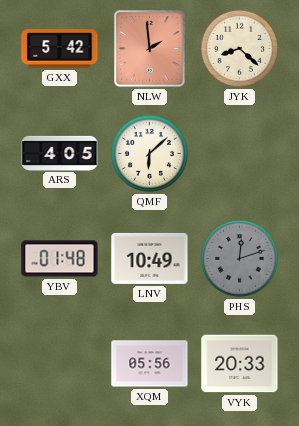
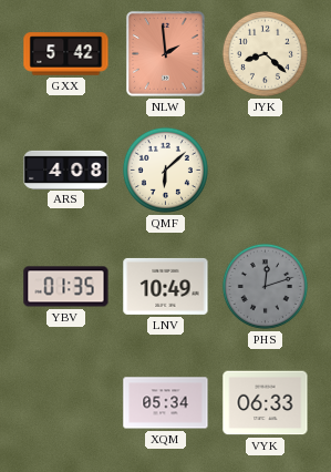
ARS: 4:05 -> 4:08
YBV: 01:48 -> 01:35
XQM: 05:56 -> 05:34
VYK: 20:33 -> 06:33
